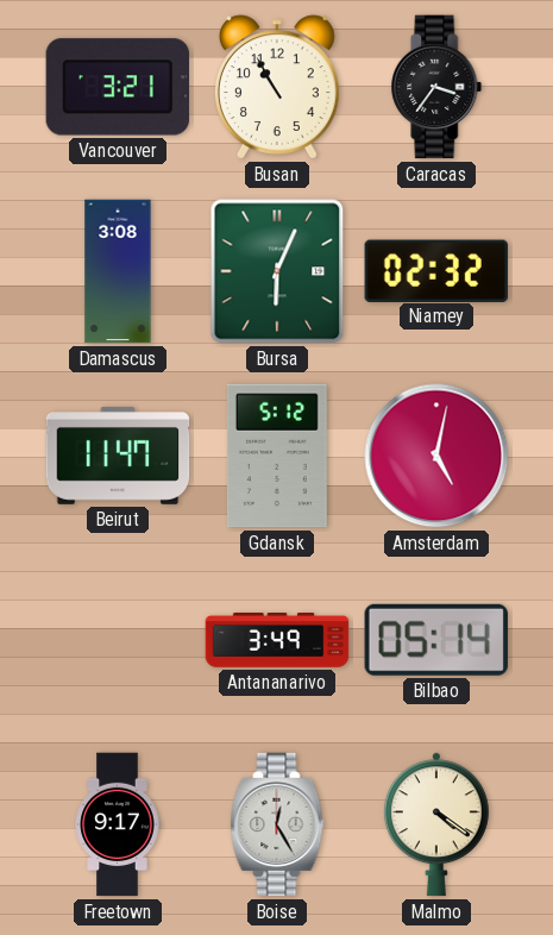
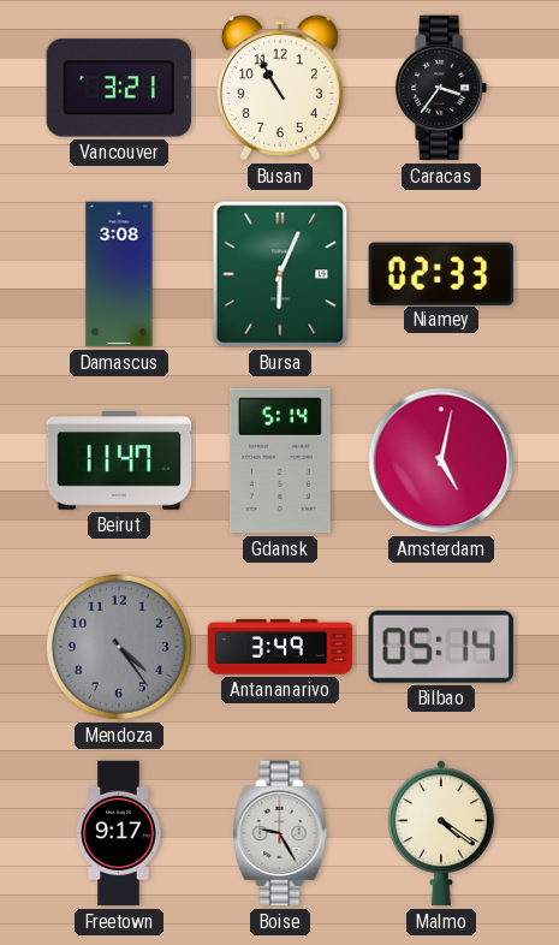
Niamey: 02:32 -> 02:33
Gdansk: 5:12 -> 5:14
Mendoza: none -> 4:24
Boise: 12:25 -> 9:25
